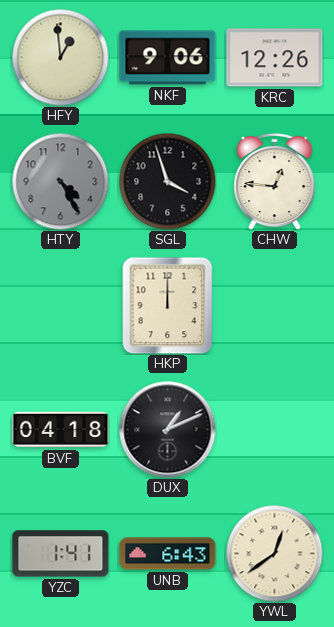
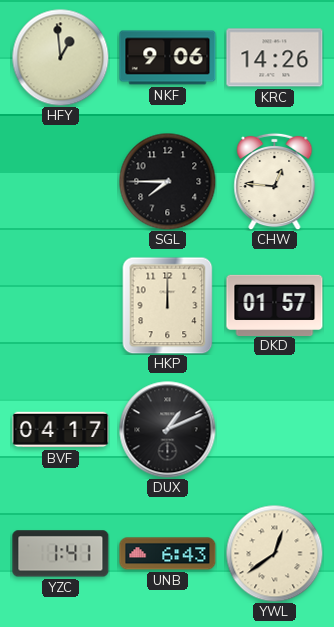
KRC: 12:26 -> 14:26
HTY: 4:25 -> none
SGL: 3:57 -> 7:45
DKD: none -> 01:57
BVF: 04:18 -> 04:17
